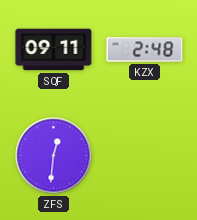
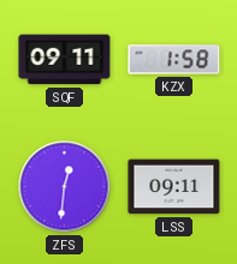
KZX: 2:48 -> 1:58
LSS: none -> 09:11
